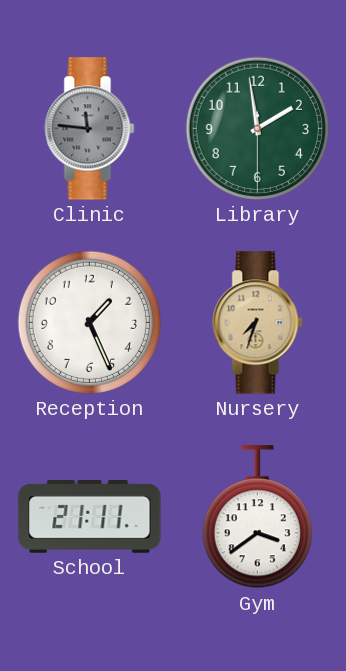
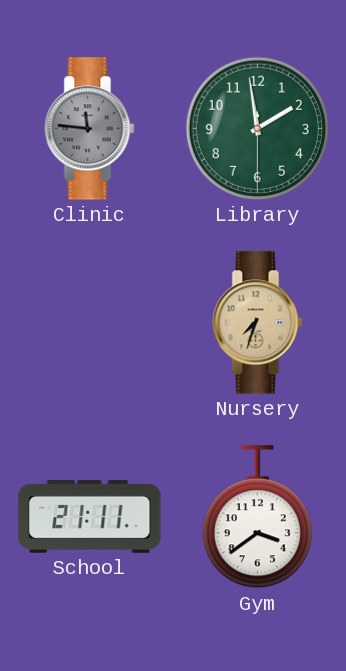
Reception: 1:26 -> none
